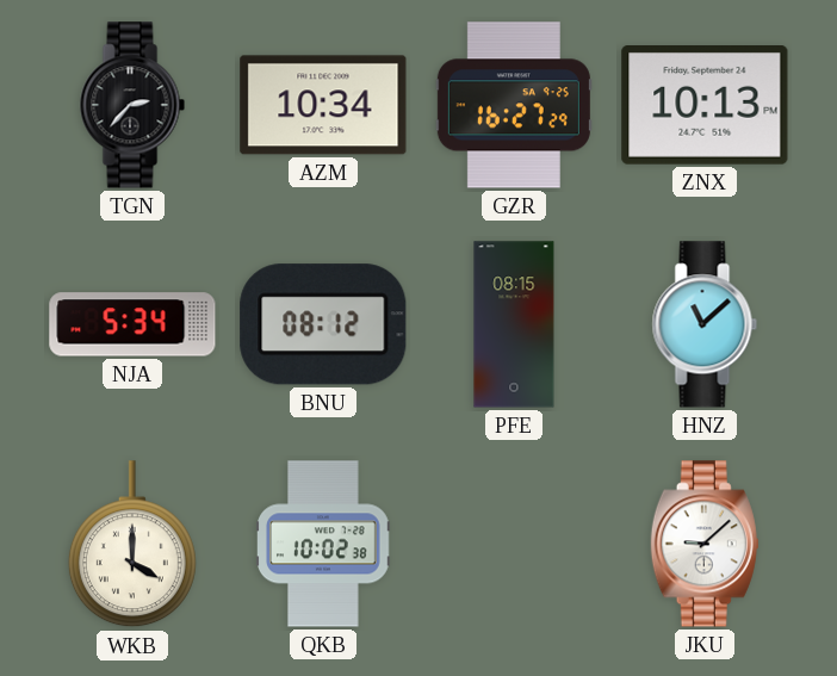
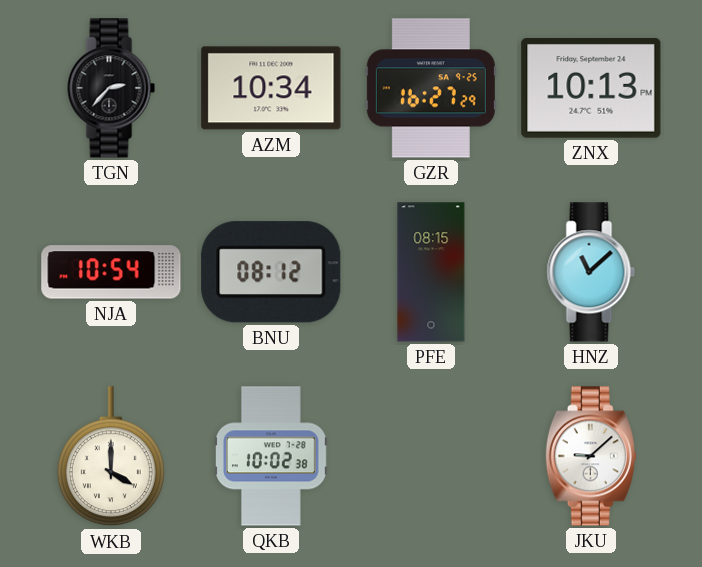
NJA: 5:34 -> 10:54
